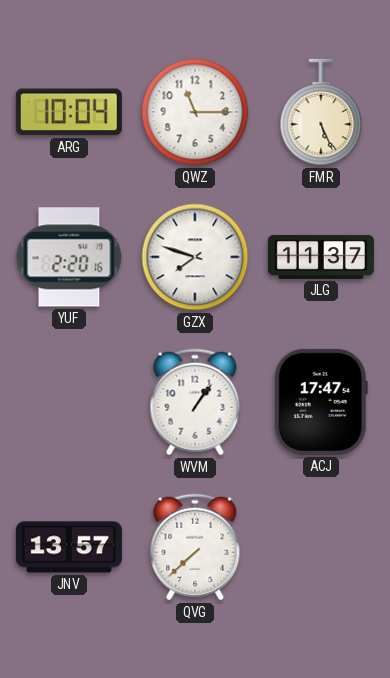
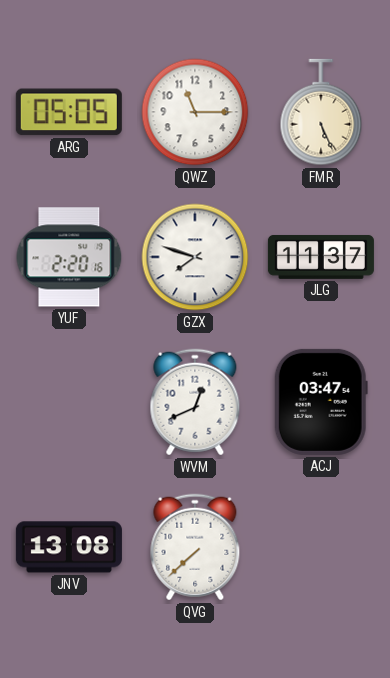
ARG: 10:04 -> 05:05
WVM: 1:06 -> 12:41
ACJ: 17:47 -> 03:47
JNV: 13:57 -> 13:08
